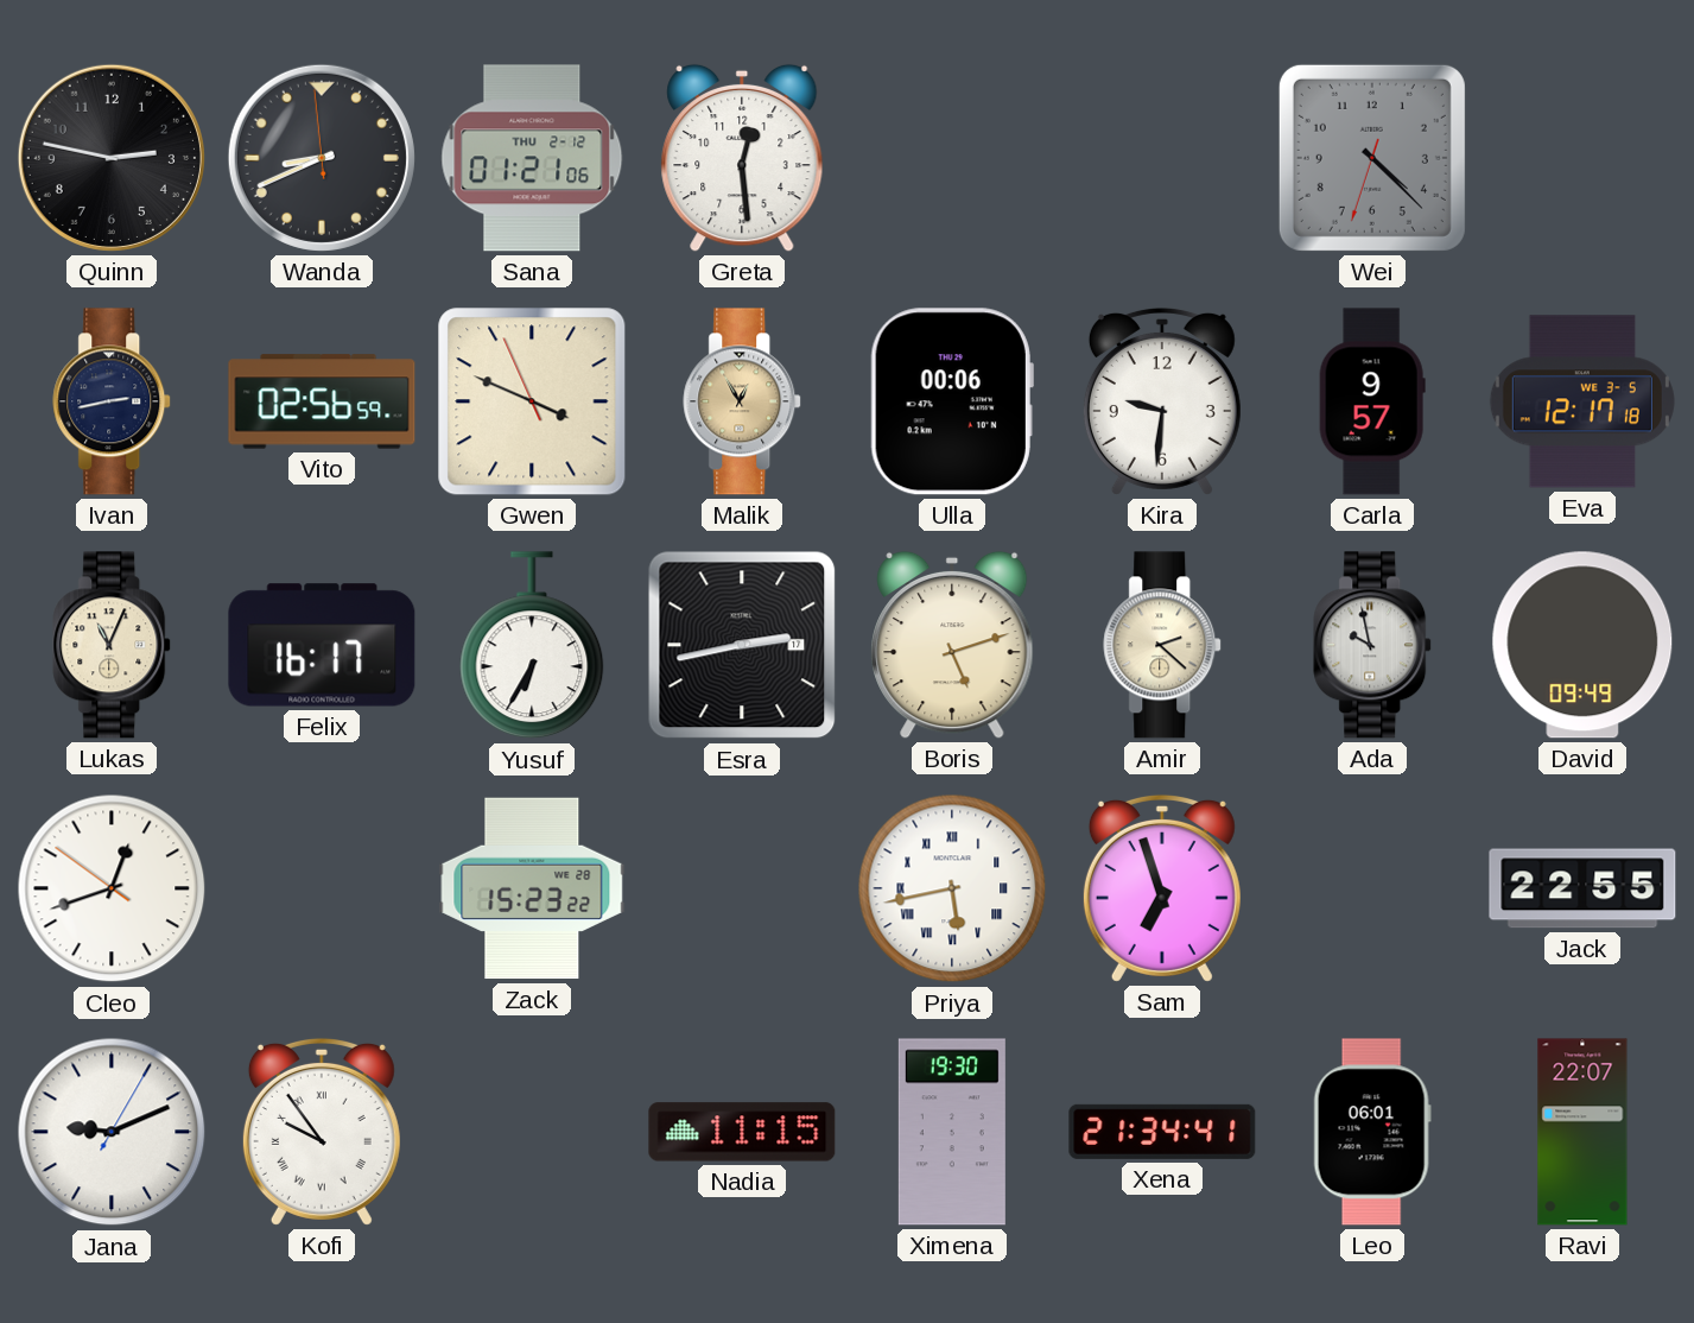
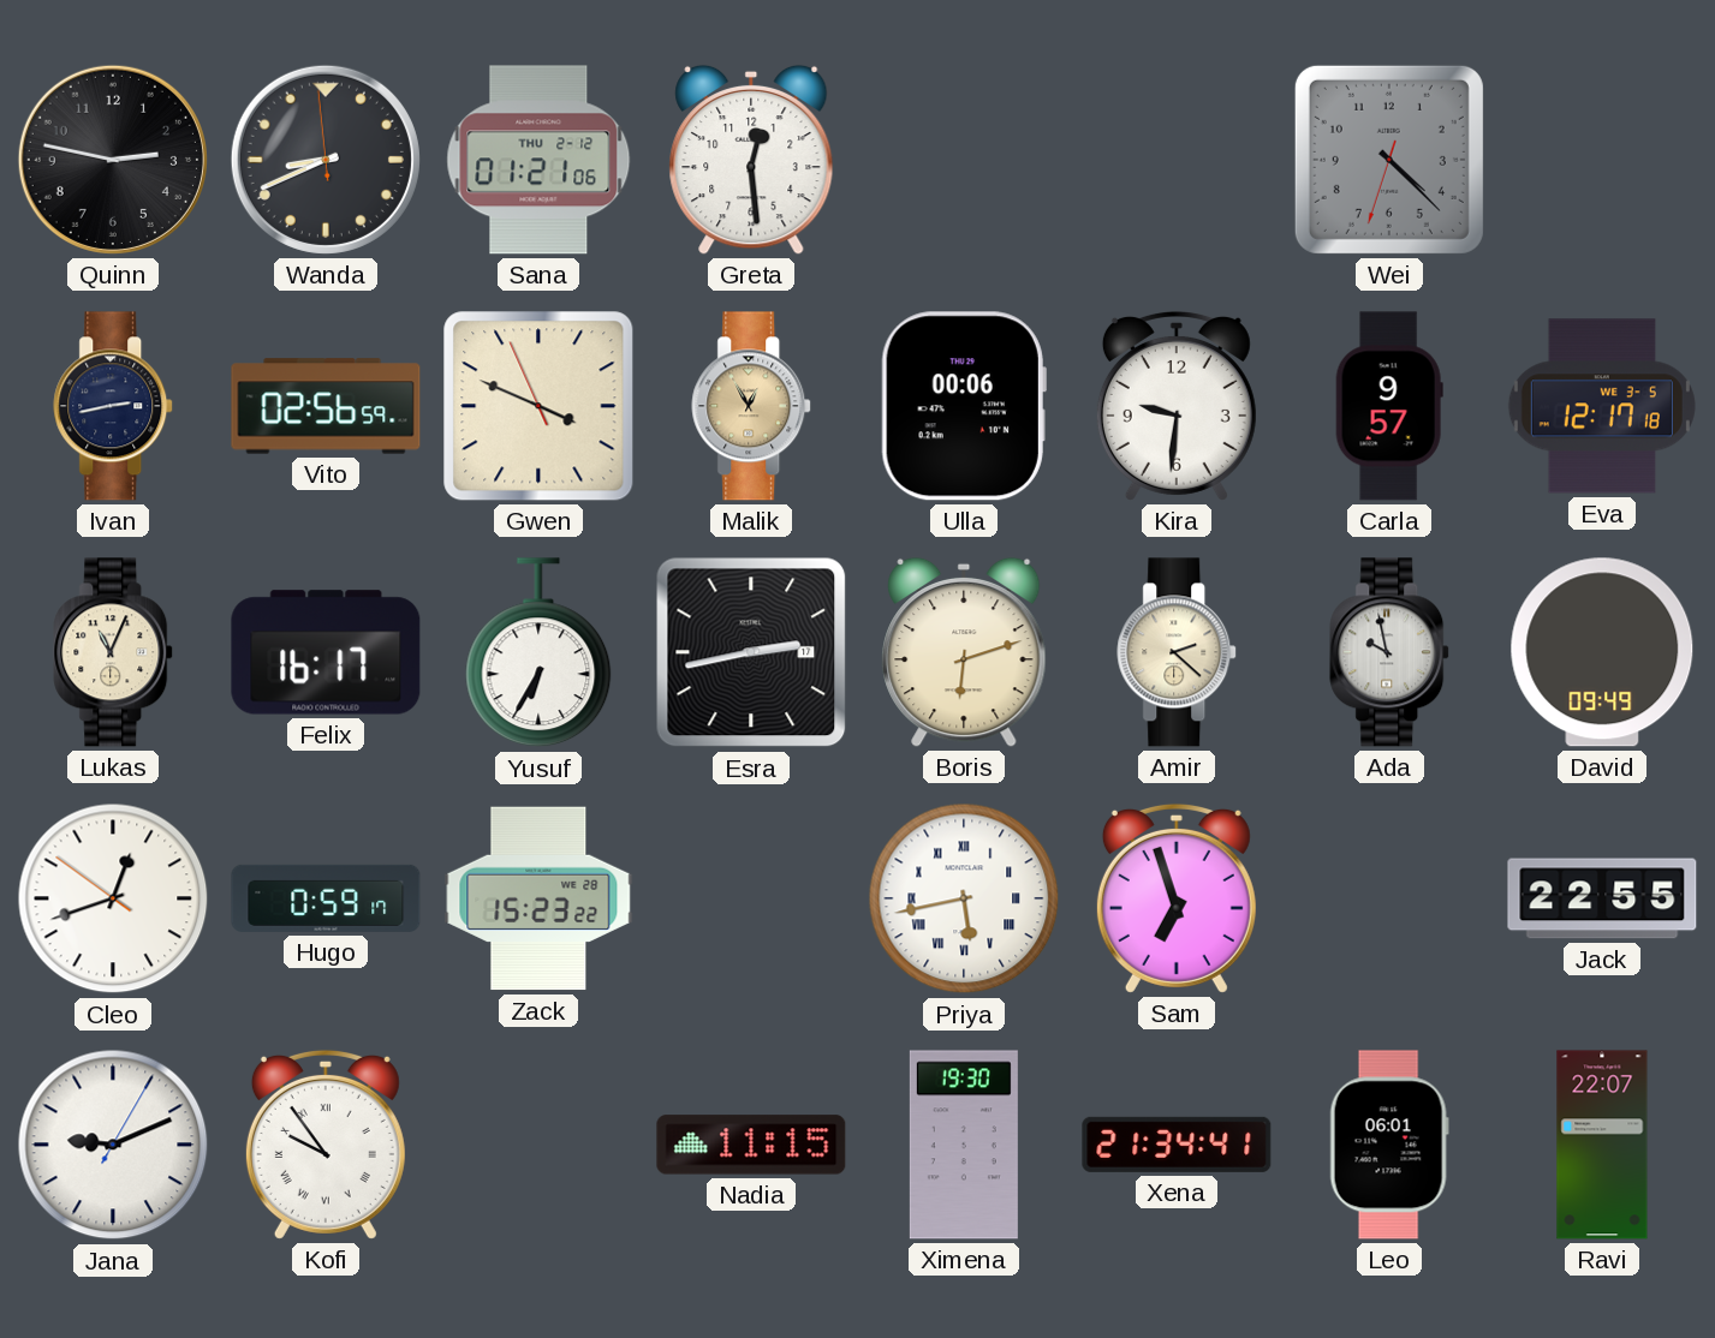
Boris: 5:12 -> 6:12
Hugo: none -> 0:59
